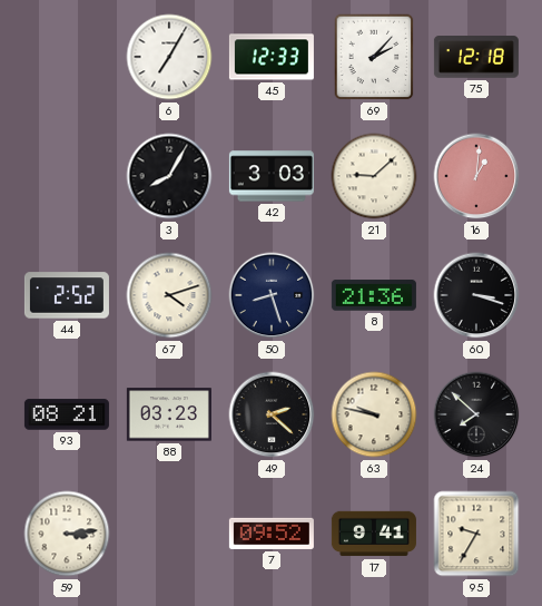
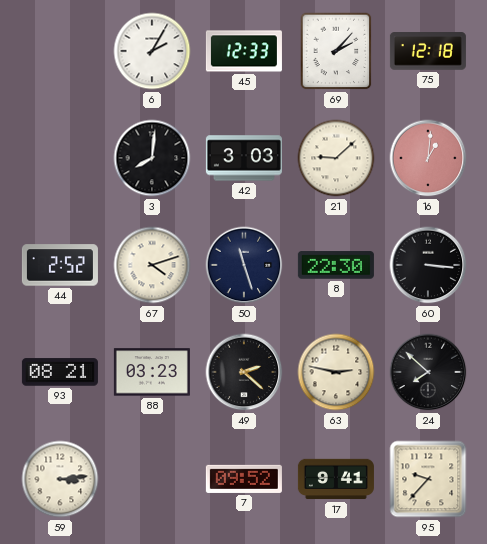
6: 7:05 -> 2:05
3: 8:05 -> 8:01
50: 8:27 -> 11:27
8: 21:36 -> 22:30
60: 3:18 -> 3:16
63: 9:47 -> 2:47
95: 9:35 -> 9:37
